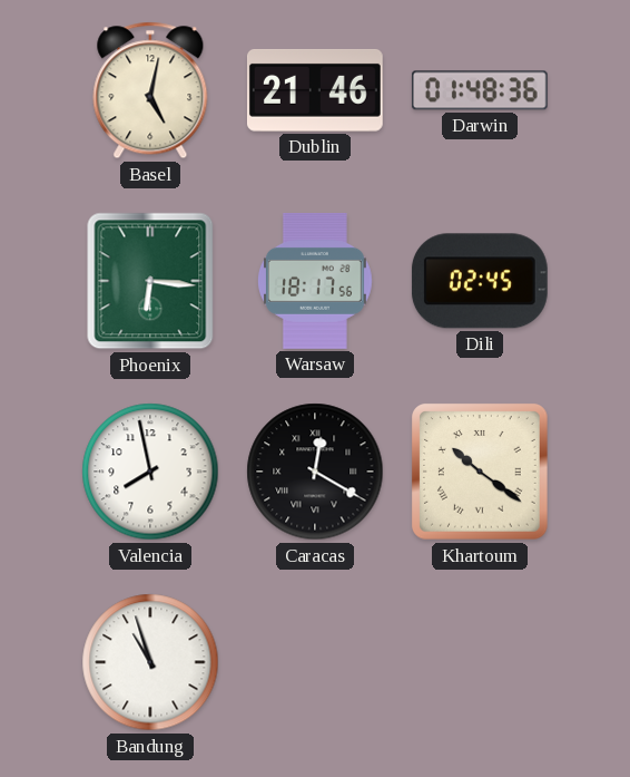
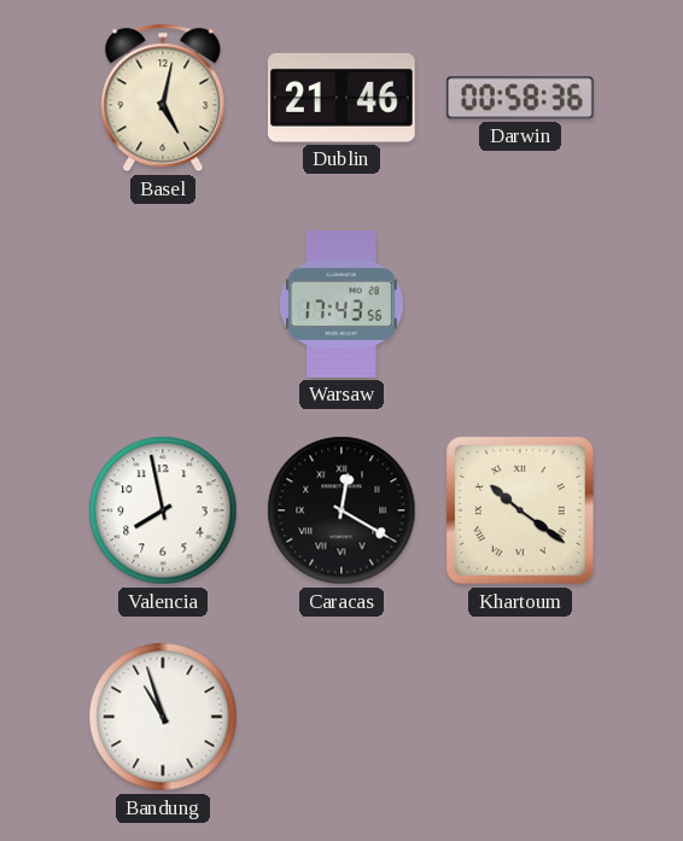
Darwin: 01:48 -> 00:58
Phoenix: 6:16 -> none
Warsaw: 18:17 -> 17:43
Dili: 02:45 -> none
